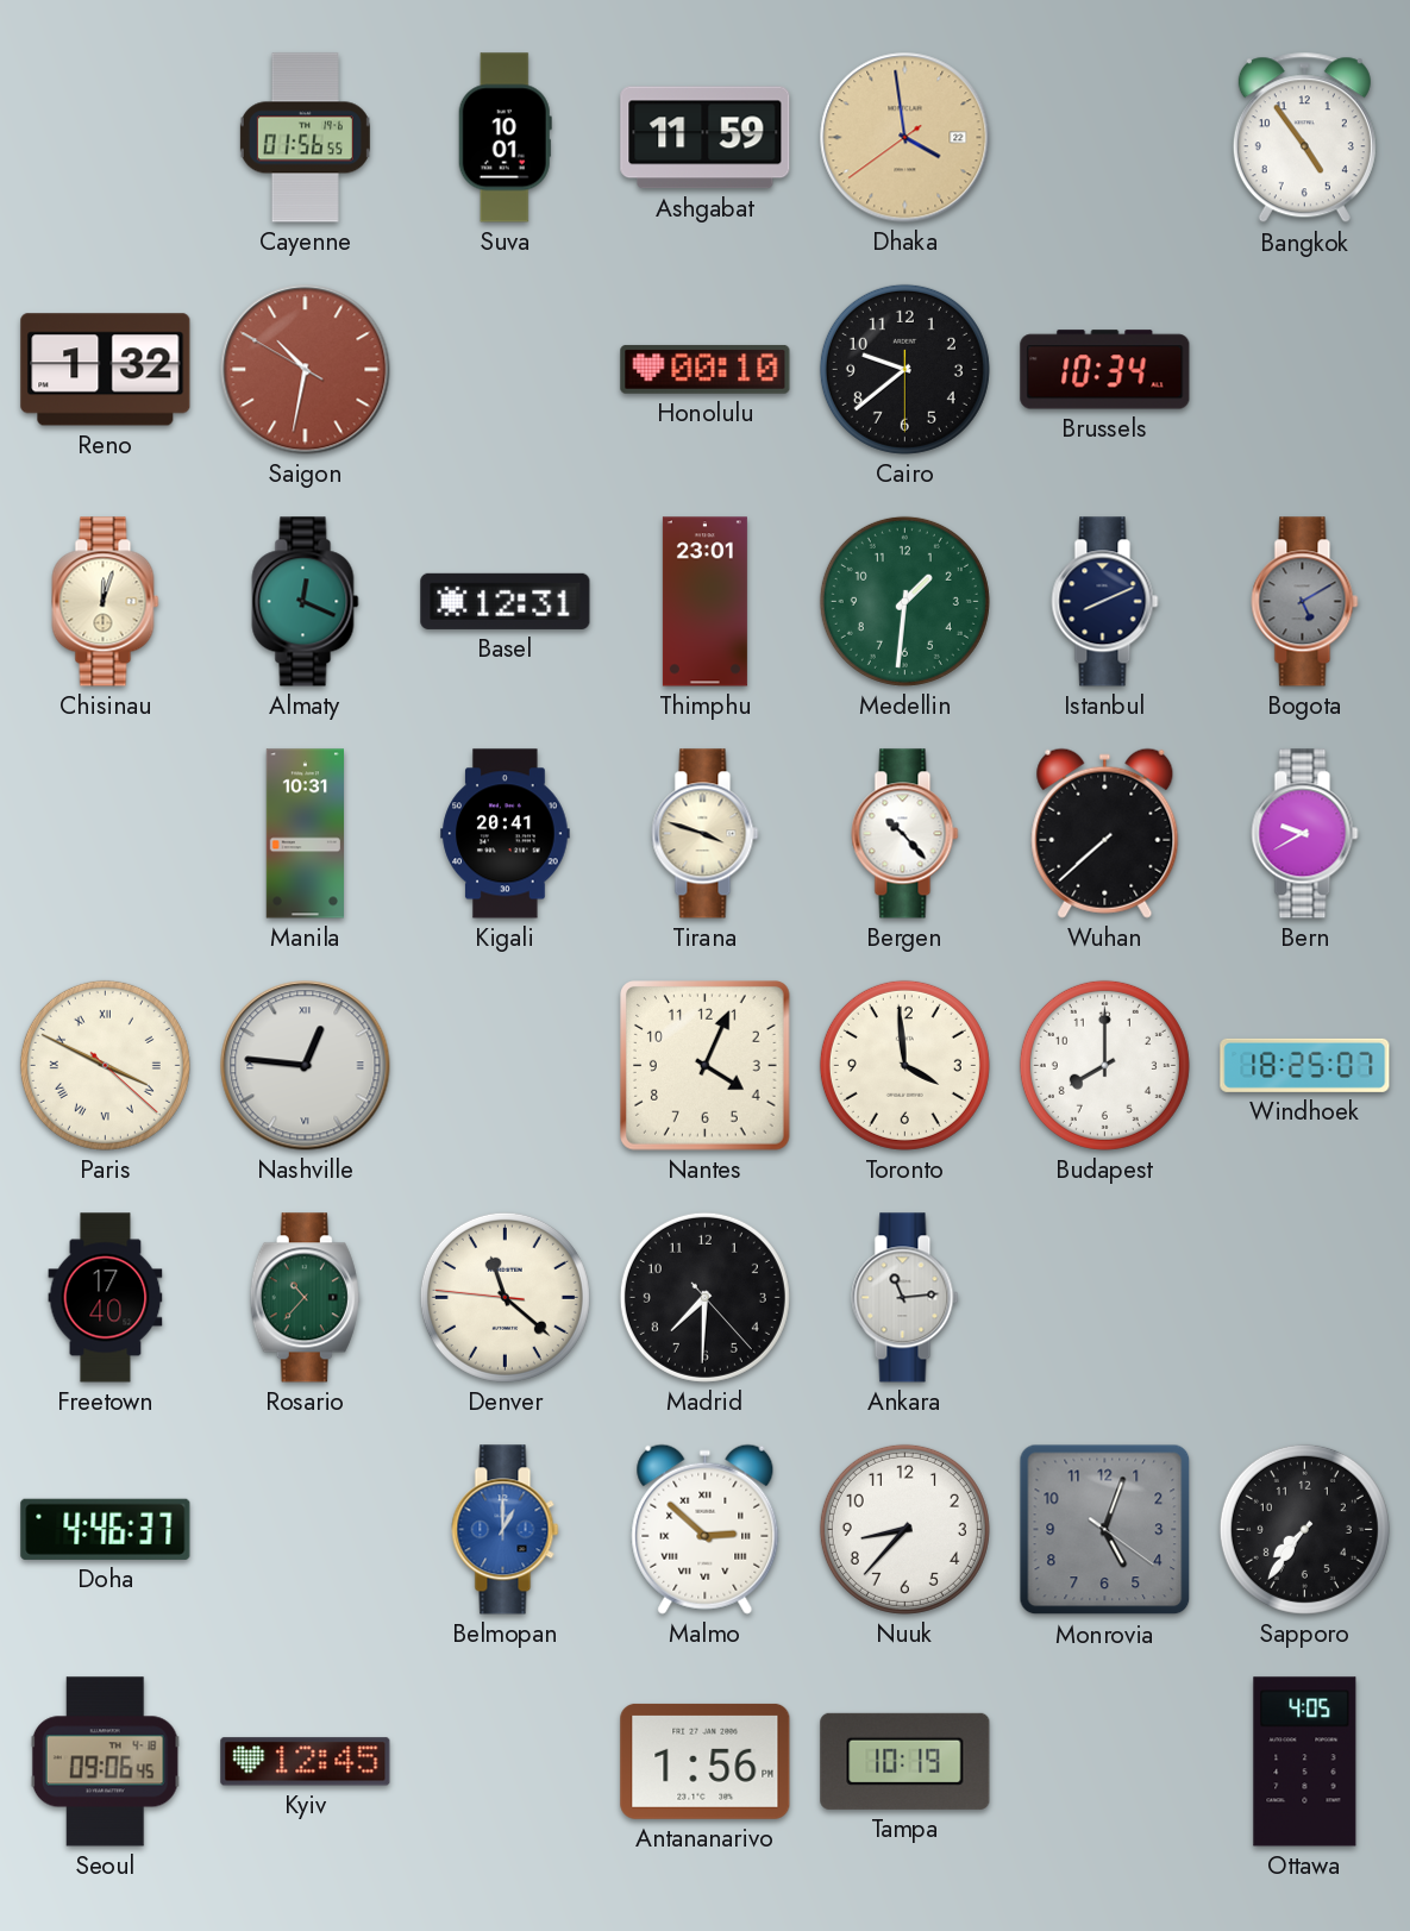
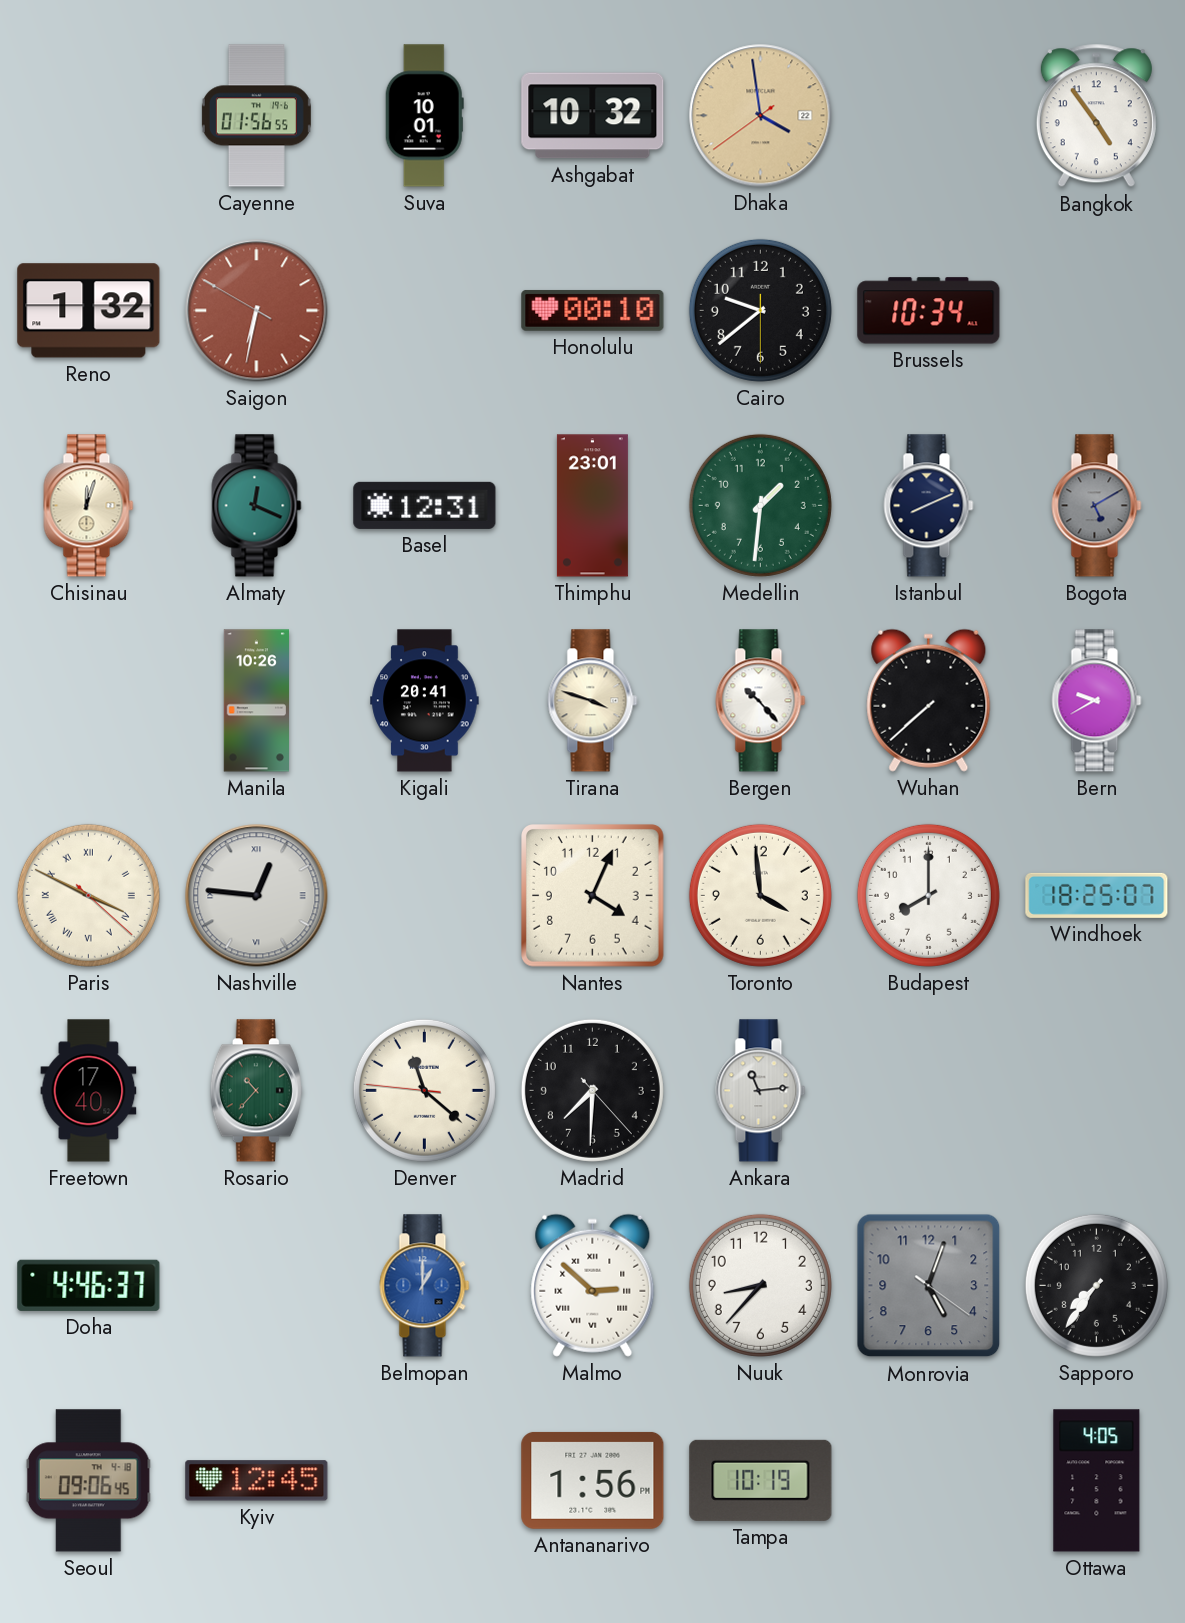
Ashgabat: 11:59 -> 10:32
Saigon: 10:31 -> 6:31
Manila: 10:31 -> 10:26
